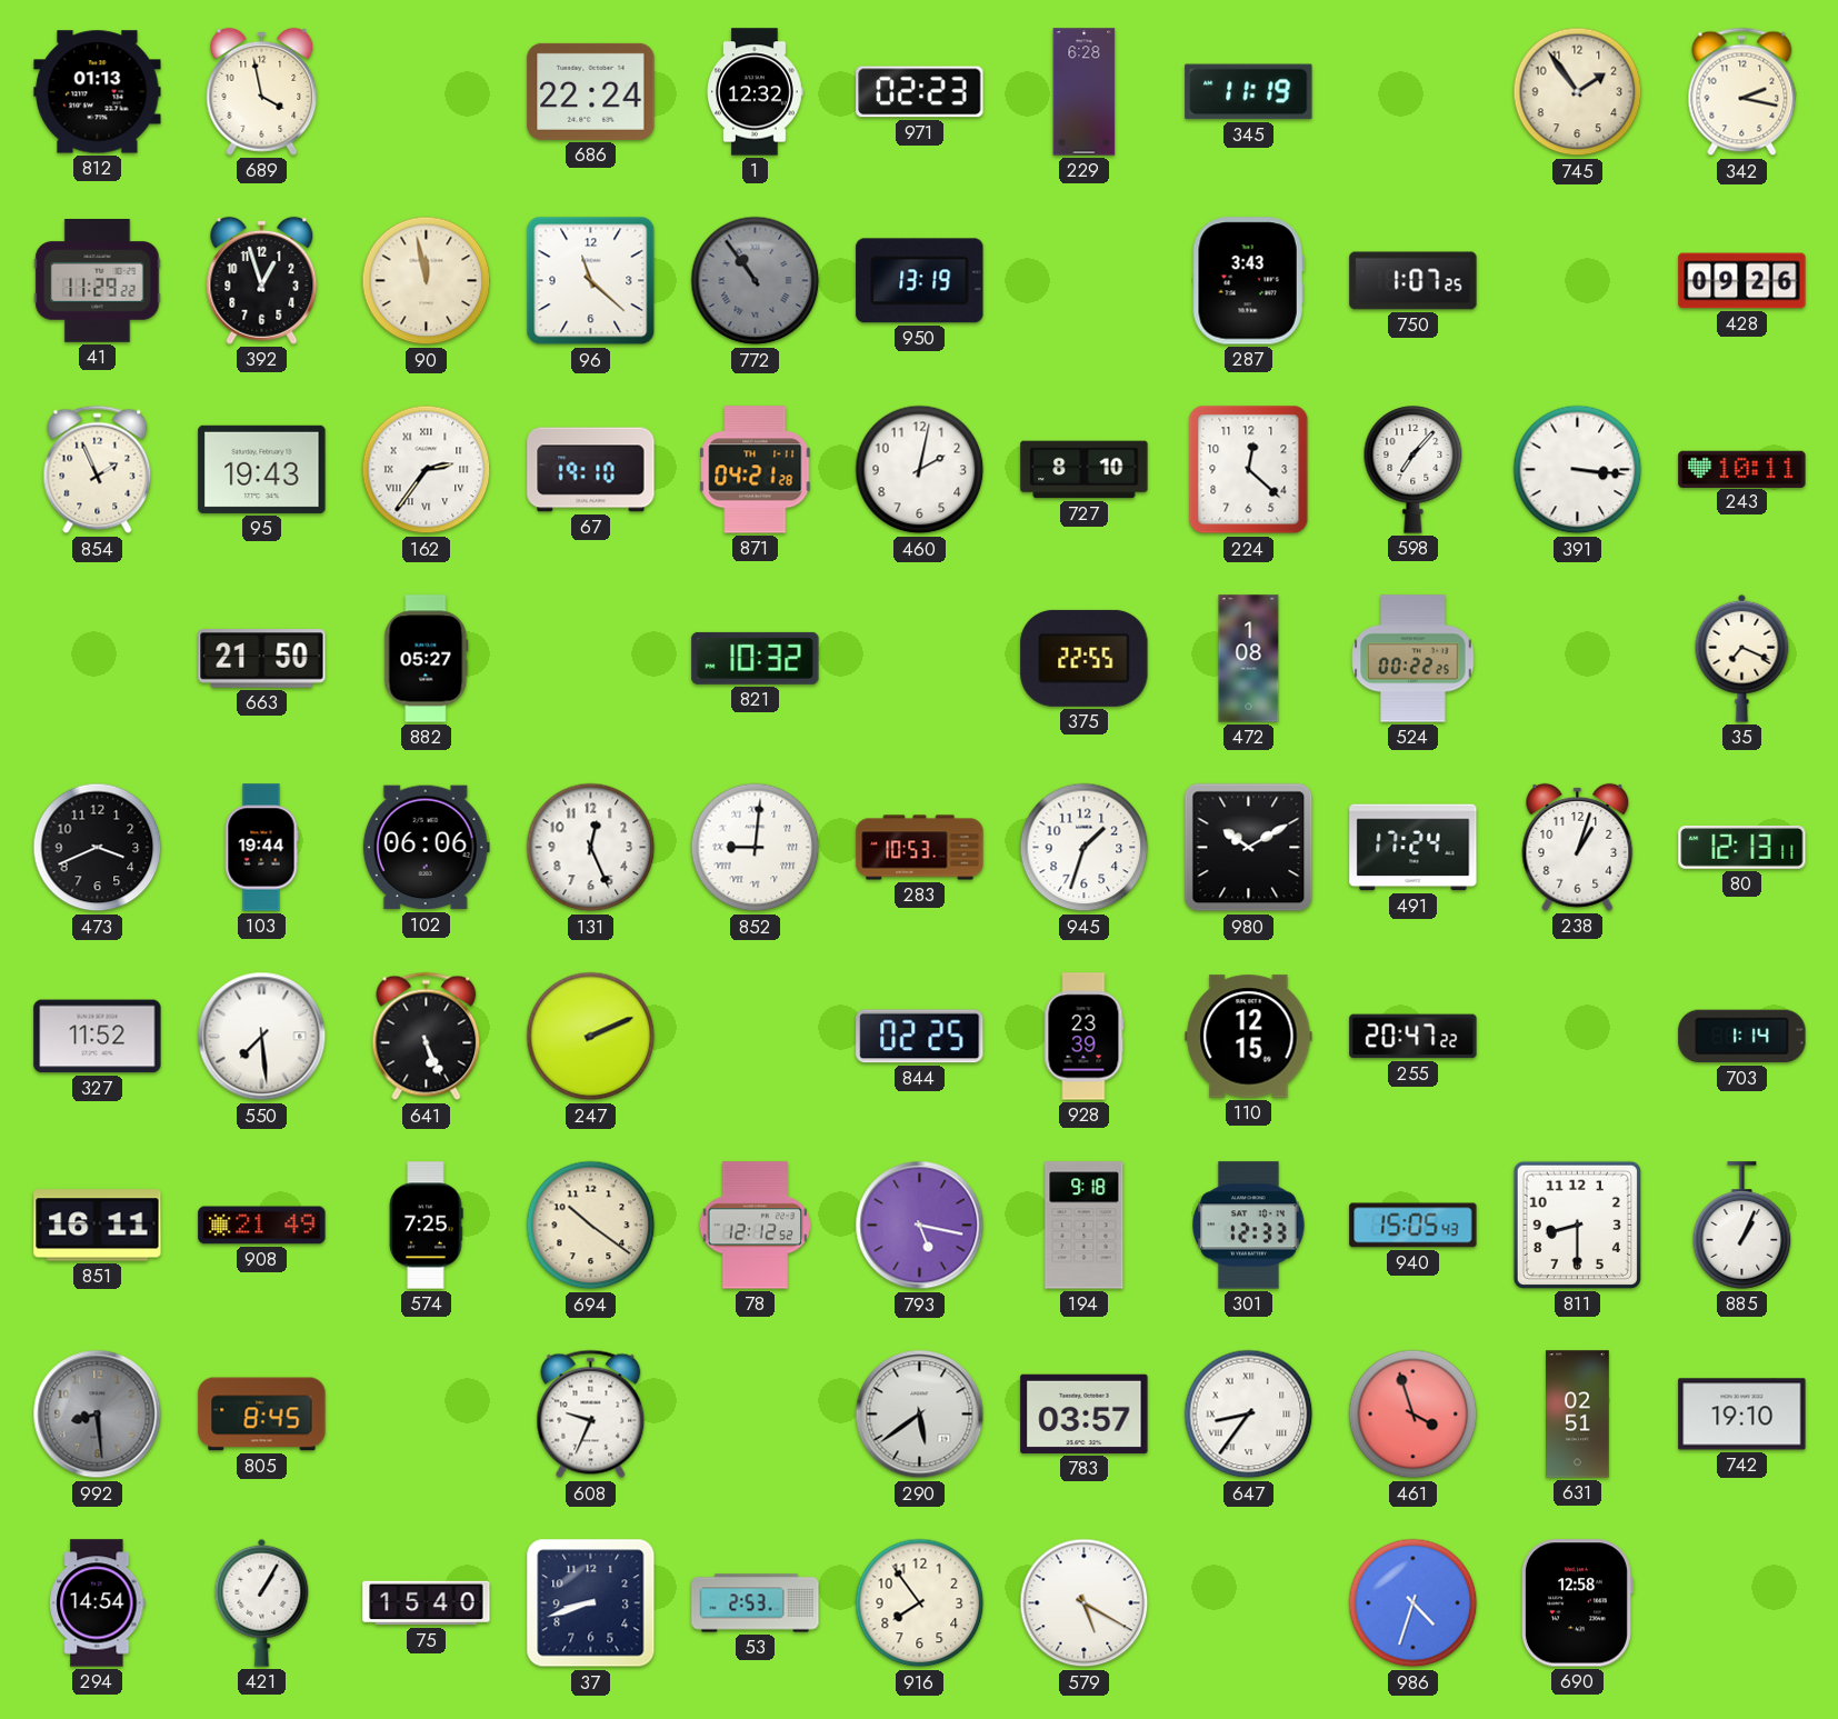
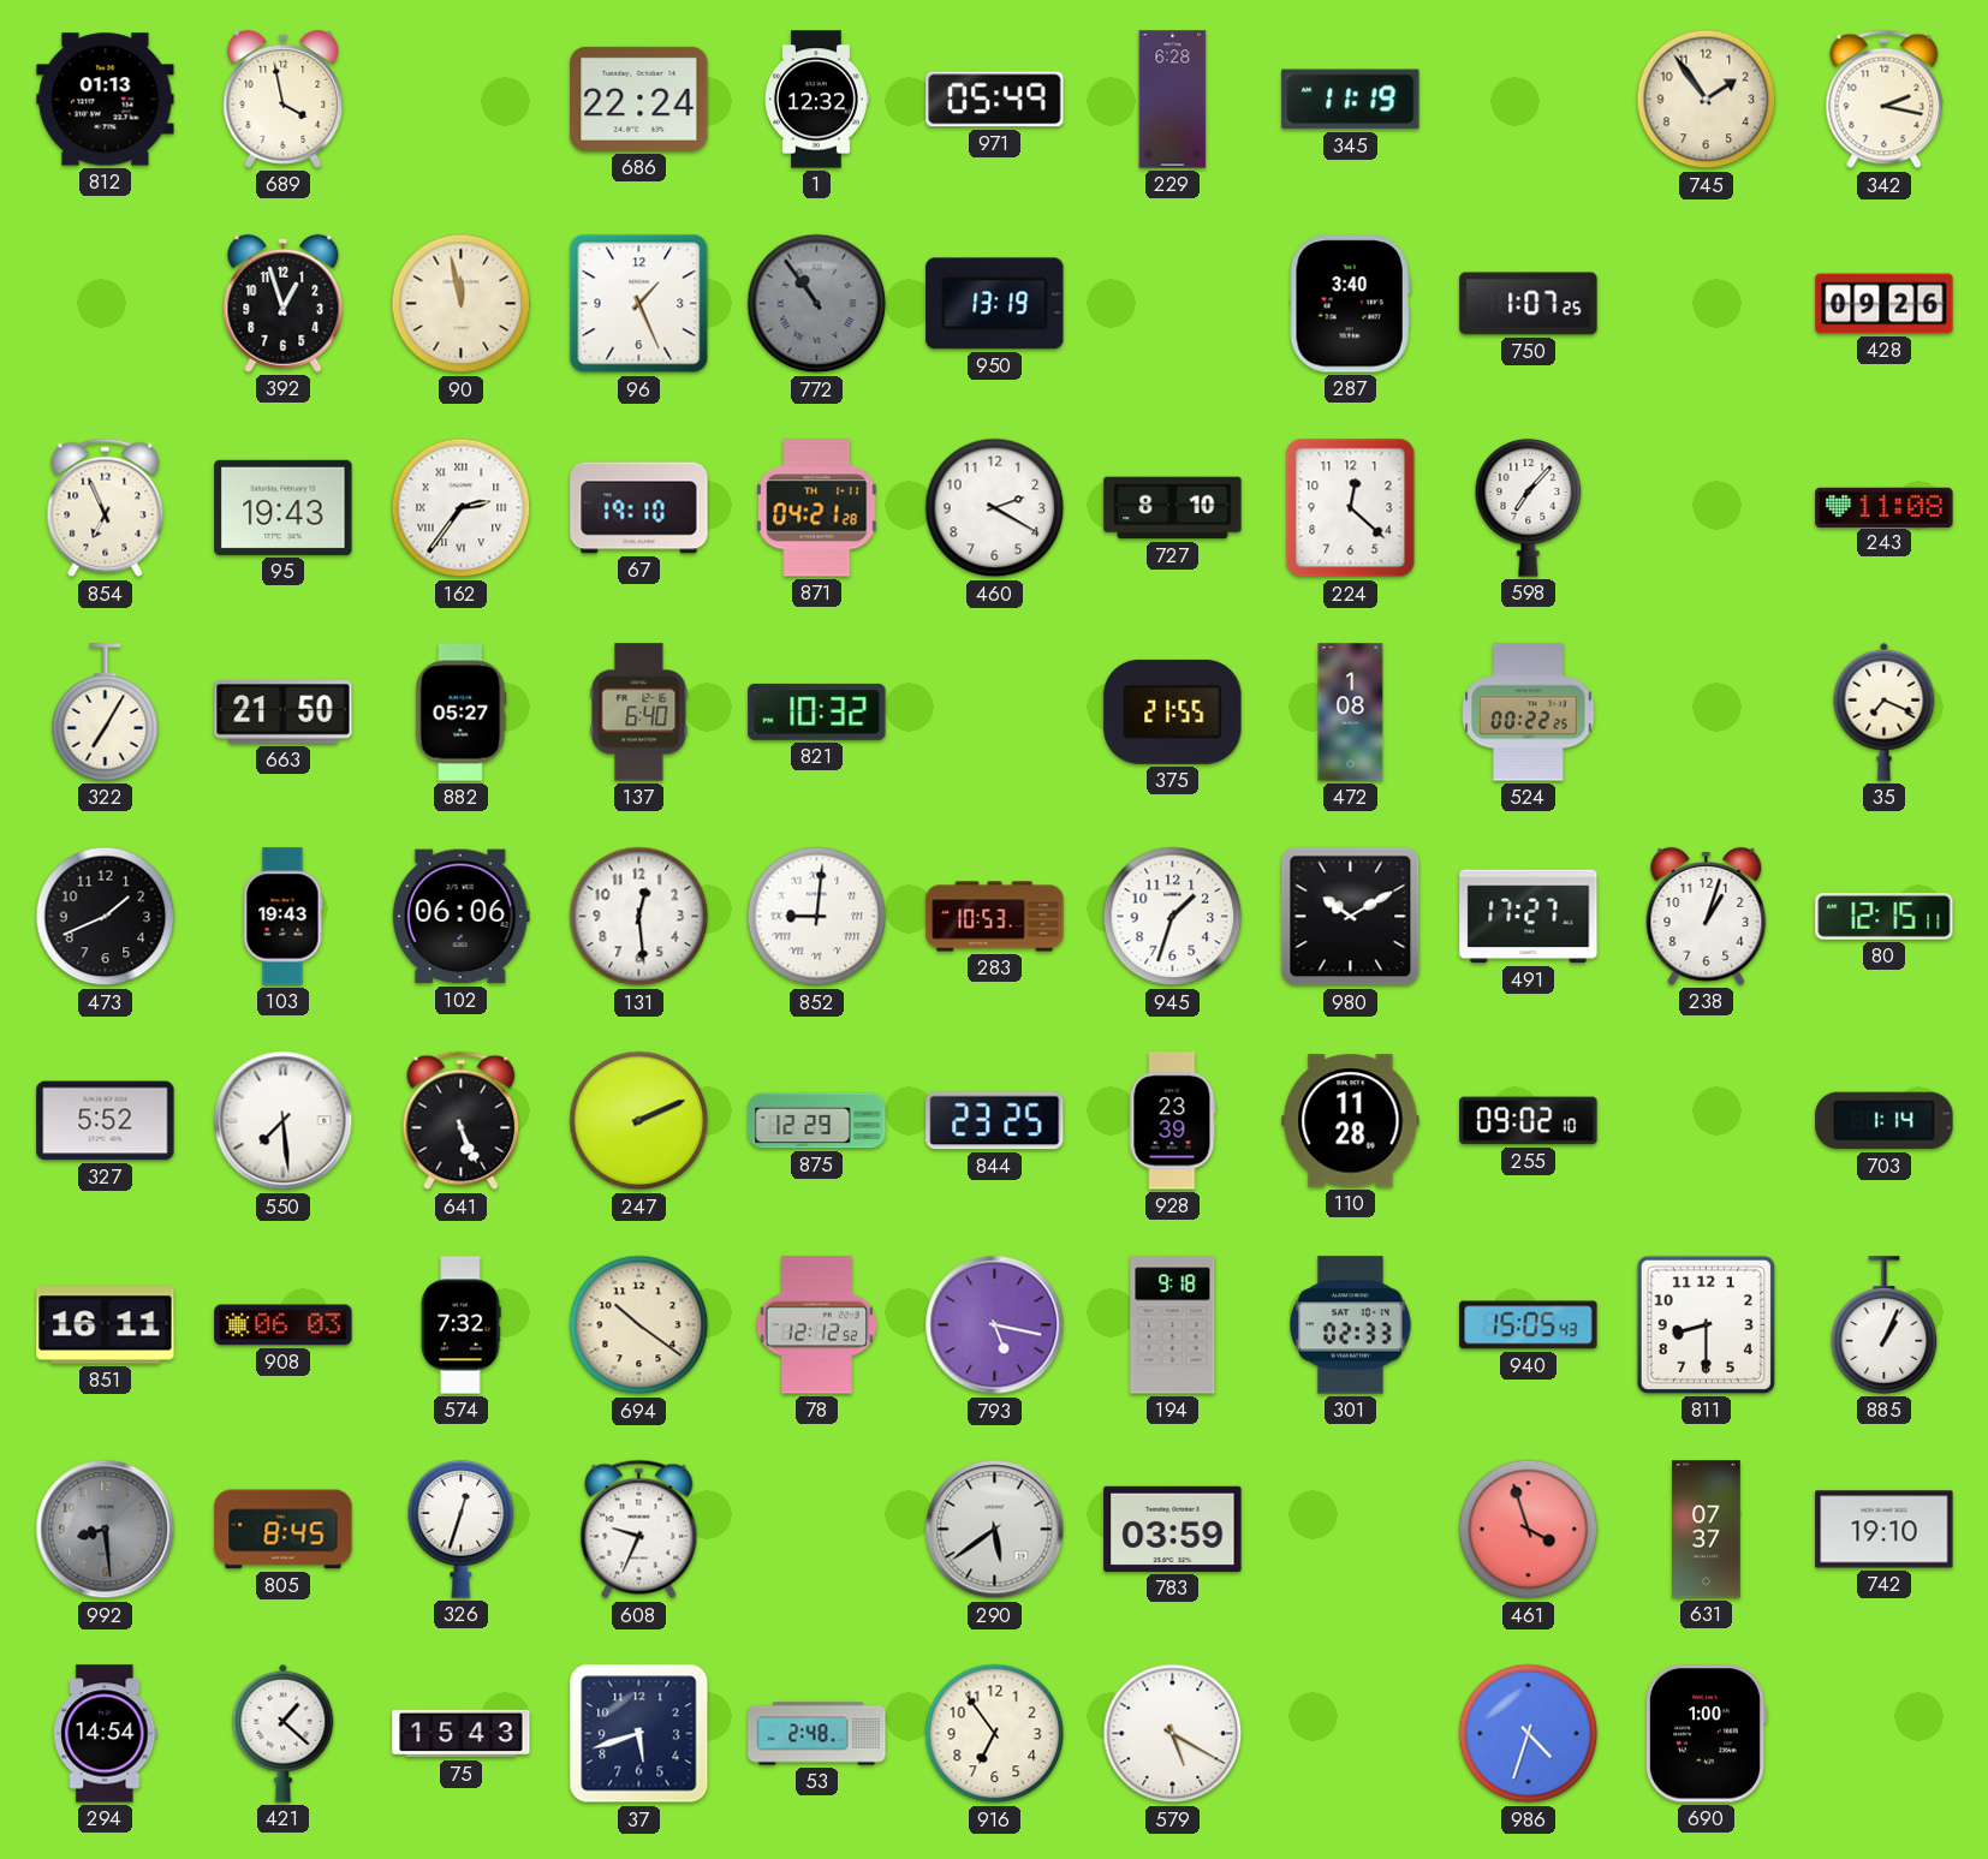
971: 02:23 -> 05:49
41: 11:29 -> none
96: 11:22 -> 1:26
287: 3:43 -> 3:40
854: 1:56 -> 6:56
460: 2:02 -> 2:20
391: 3:16 -> none
243: 10:11 -> 11:08
322: none -> 7:05
137: none -> 6:40
375: 22:55 -> 21:55
473: 3:41 -> 1:41
103: 19:44 -> 19:43
131: 12:26 -> 12:29
491: 17:24 -> 17:27
80: 12:13 -> 12:15
327: 11:52 -> 5:52
875: none -> 12:29
844: 02:25 -> 23:25
110: 12:15 -> 11:28
255: 20:47 -> 09:02
908: 21:49 -> 06:03
574: 7:25 -> 7:32
301: 12:33 -> 02:33
326: none -> 12:33
783: 03:57 -> 03:59
647: 8:36 -> none
631: 02:51 -> 07:37
421: 1:05 -> 1:22
75: 15:40 -> 15:43
37: 8:42 -> 5:42
53: 2:53 -> 2:48
916: 7:54 -> 6:54
690: 12:58 -> 1:00
